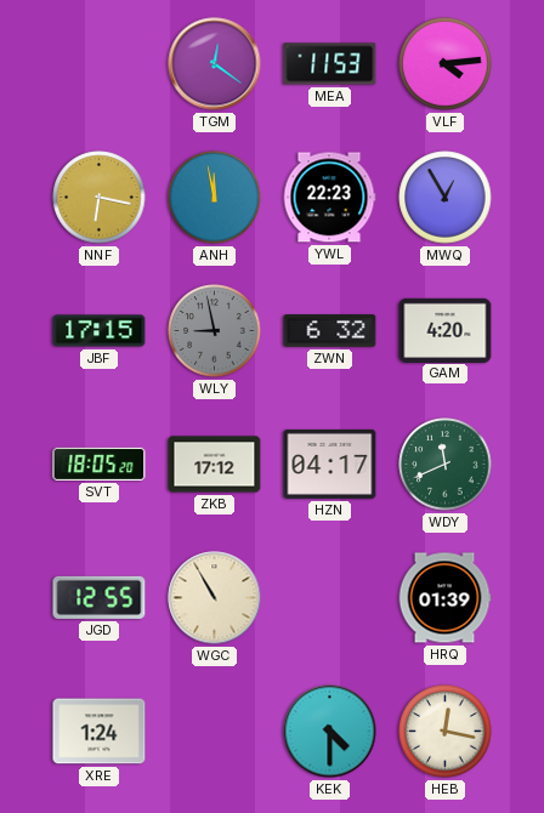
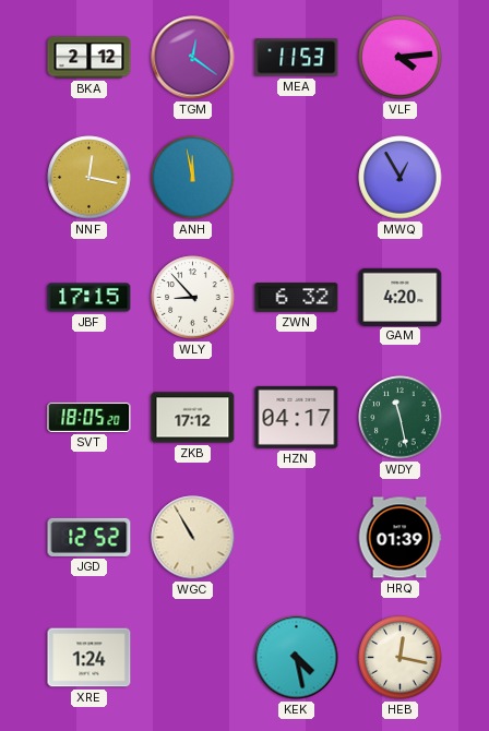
BKA: none -> 2:12
NNF: 6:17 -> 12:17
YWL: 22:23 -> none
WLY: 8:58 -> 8:53
WLY dial: grey -> white
WDY: 11:41 -> 11:28
JGD: 12:55 -> 12:52
KEK: 4:30 -> 4:28
